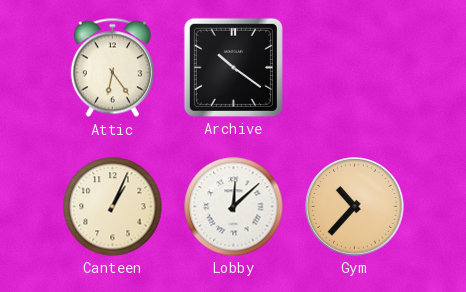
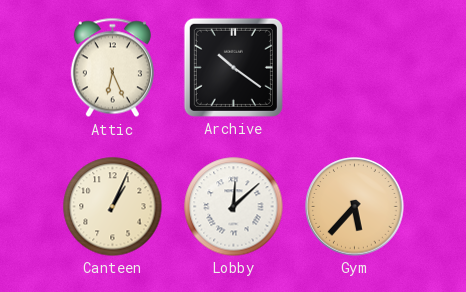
Attic: 6:24 -> 6:26
Gym: 10:37 -> 5:37
